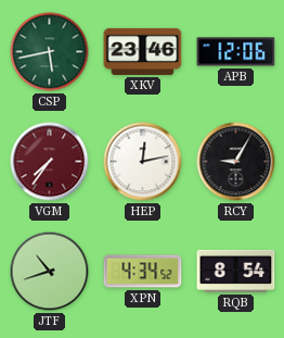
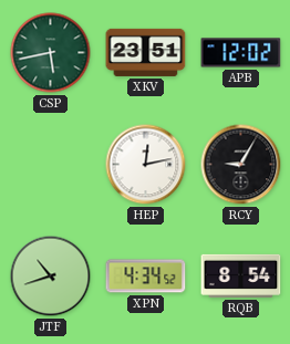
XKV: 23:46 -> 23:51
APB: 12:06 -> 12:02
VGM: 7:36 -> none
